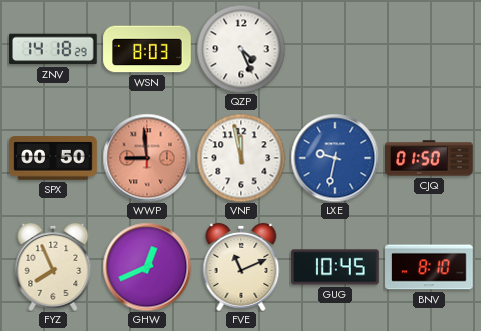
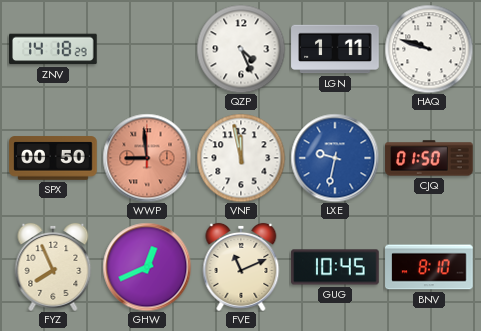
WSN: 8:03 -> none
LGN: none -> 1:11
HAQ: none -> 9:48
